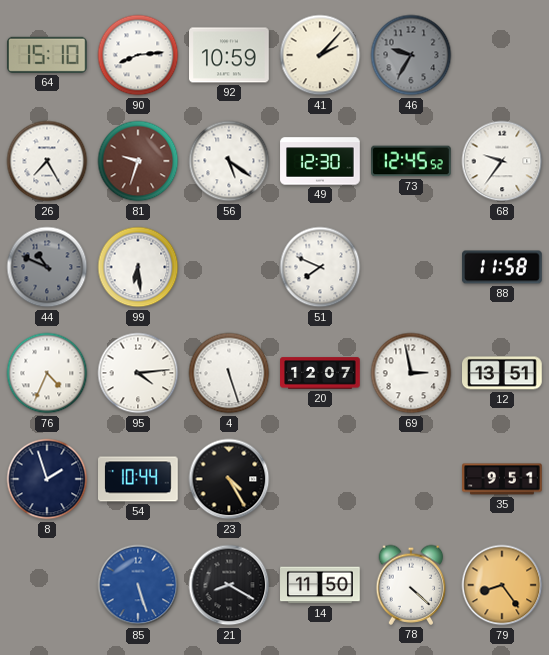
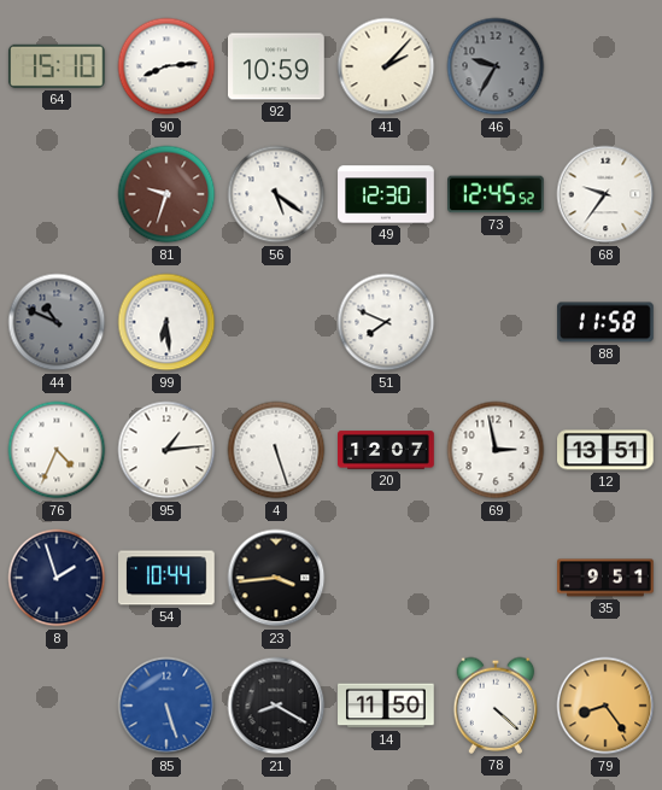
26: 7:25 -> none
95: 4:14 -> 1:14
23: 4:25 -> 3:44
